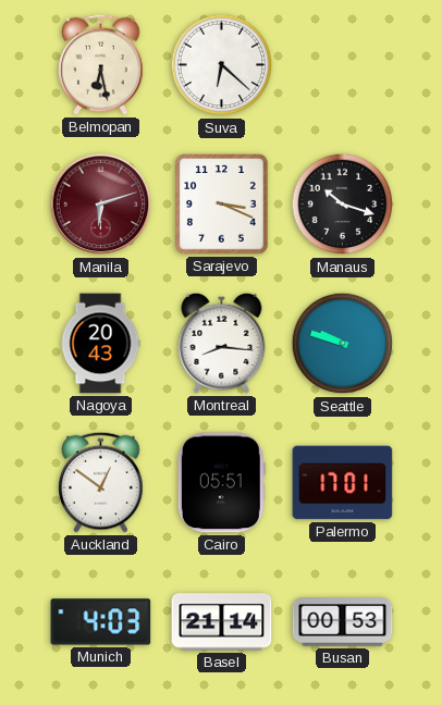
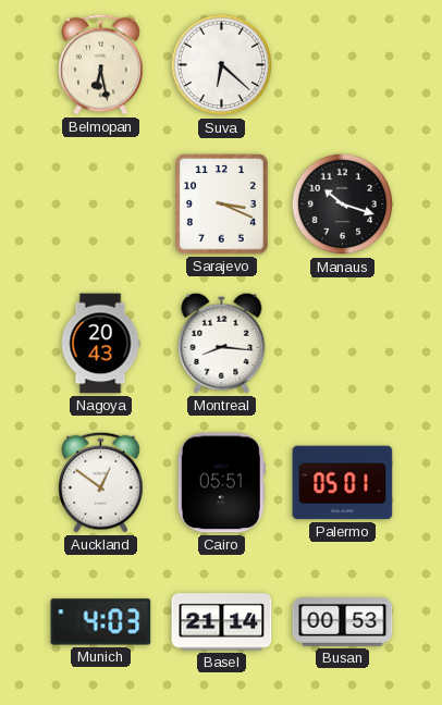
Manila: 6:12 -> none
Seattle: 9:48 -> none
Palermo: 17:01 -> 05:01
